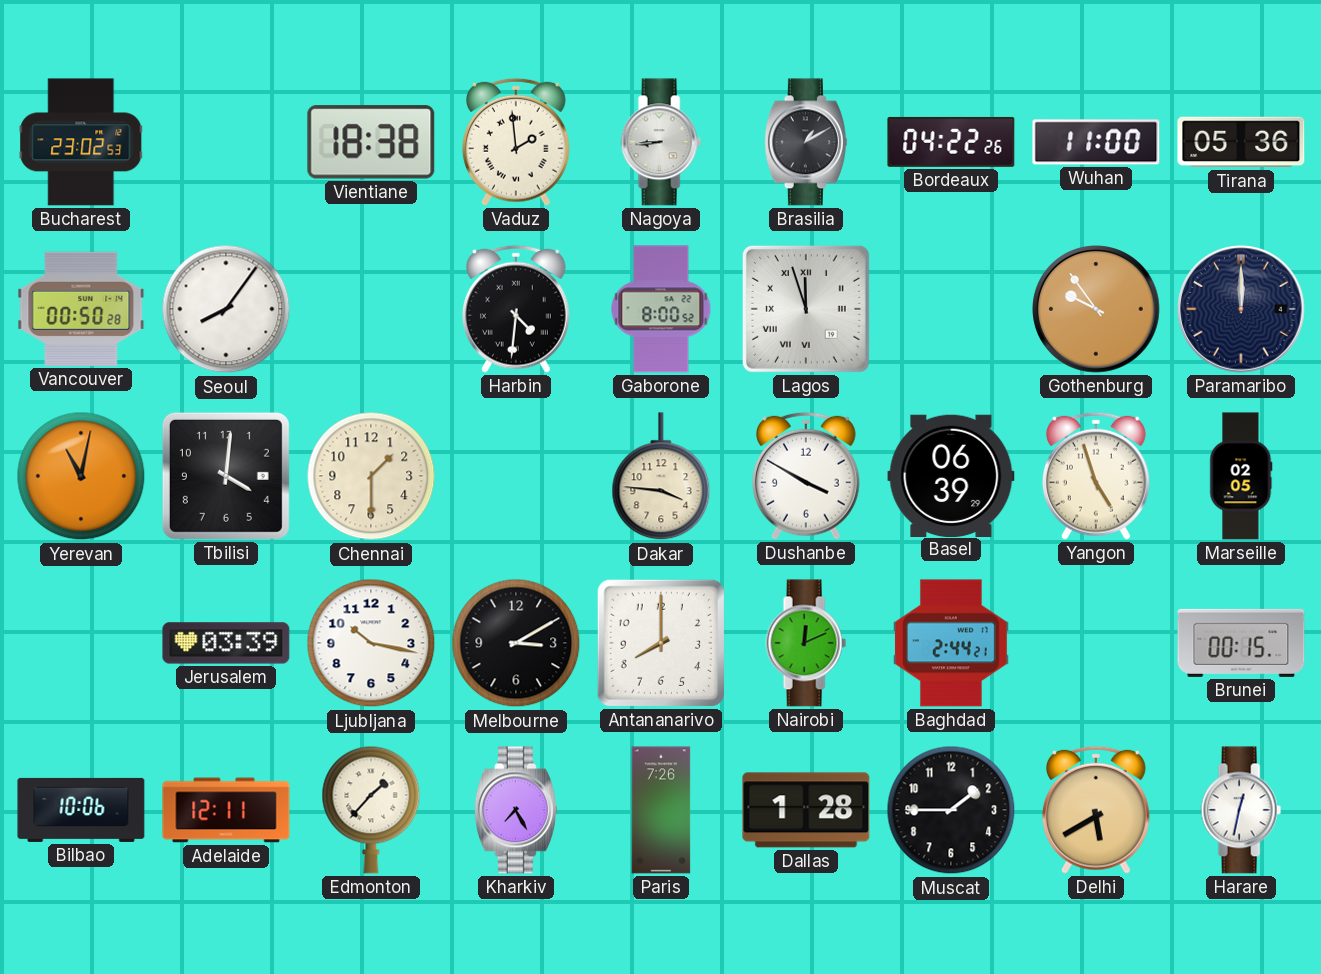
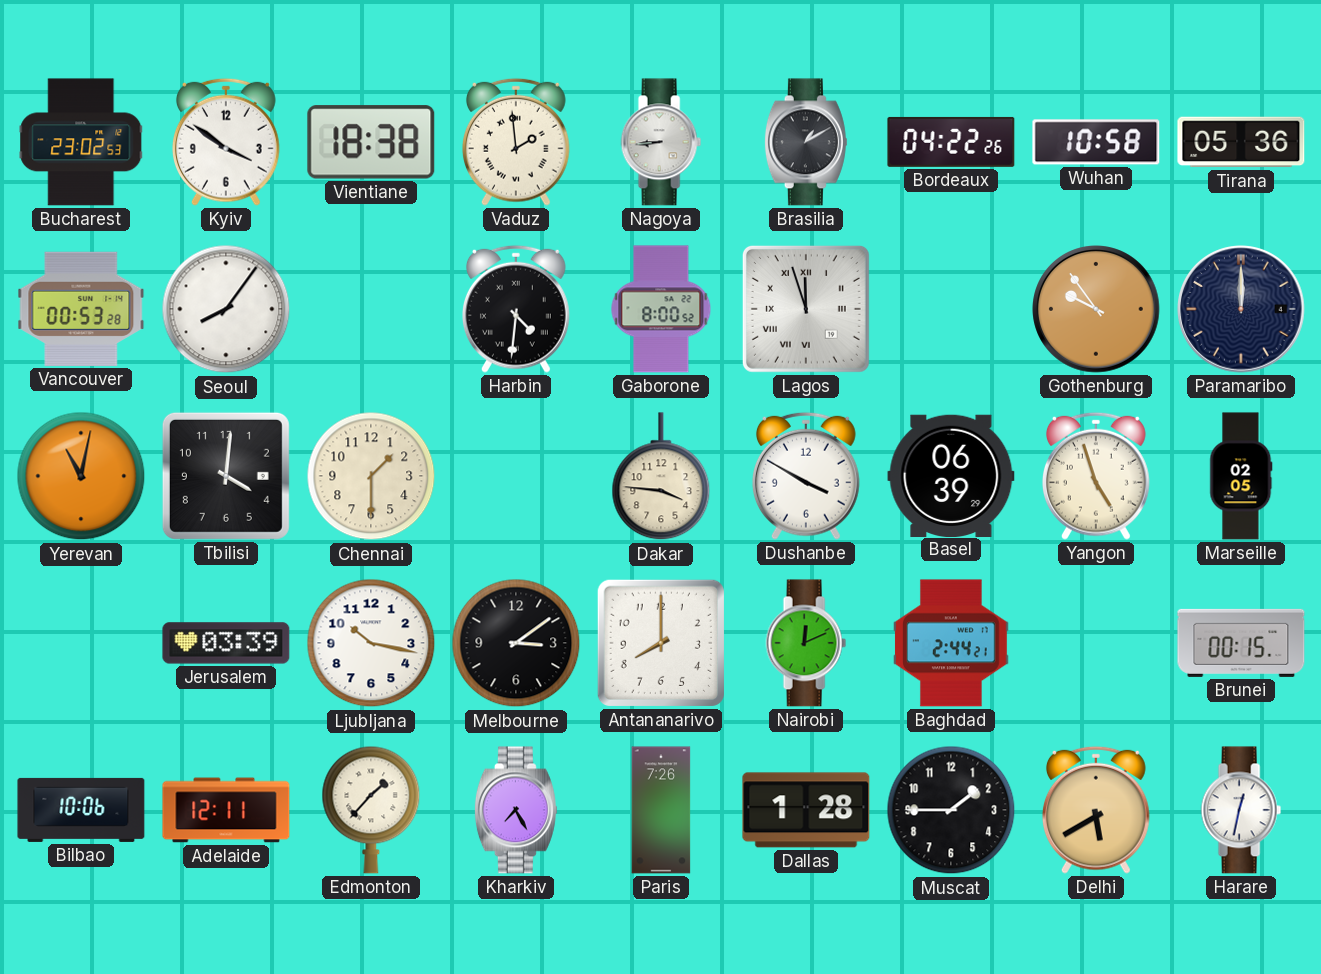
Kyiv: none -> 3:51
Wuhan: 11:00 -> 10:58
Vancouver: 00:50 -> 00:53
Melbourne: 3:10 -> 3:09
